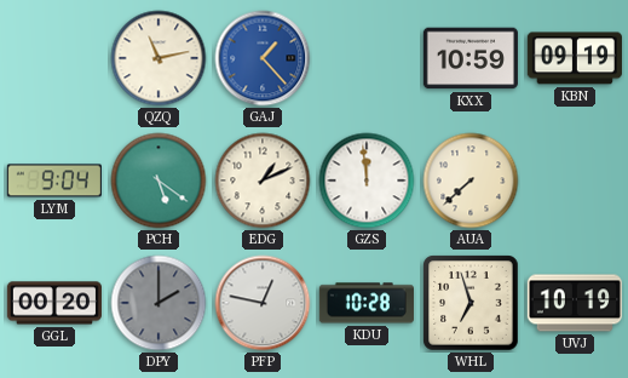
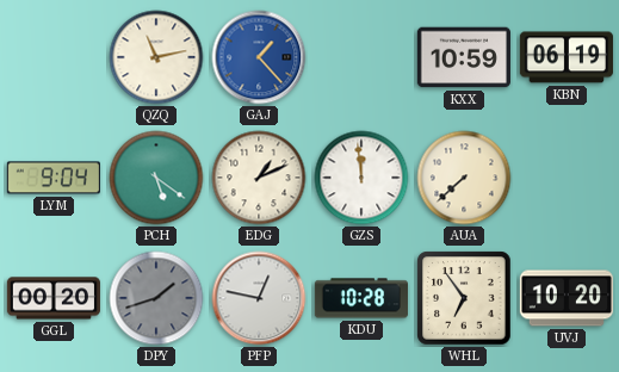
KBN: 09:19 -> 06:19
DPY: 2:00 -> 1:42
WHL: 6:57 -> 6:54
UVJ: 10:19 -> 10:20
